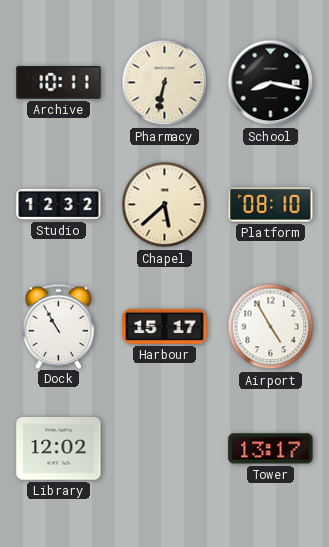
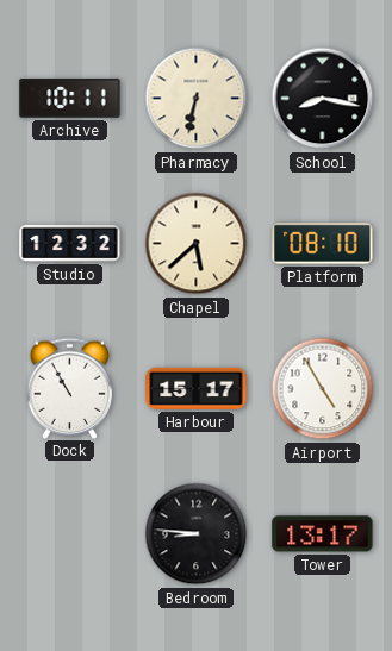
Library: 12:02 -> none
Bedroom: none -> 8:46
